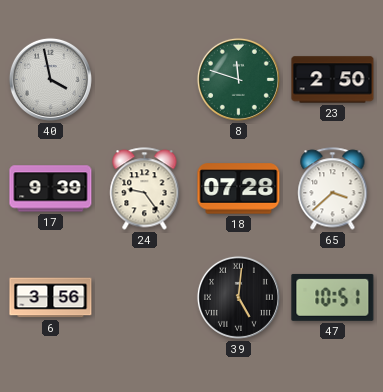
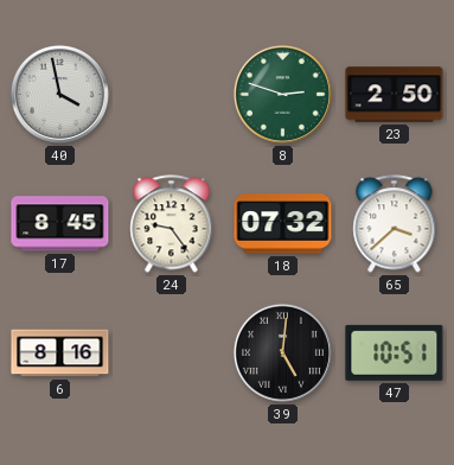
8: 11:48 -> 2:48
17: 9:39 -> 8:45
18: 07:28 -> 07:32
6: 3:56 -> 8:16
